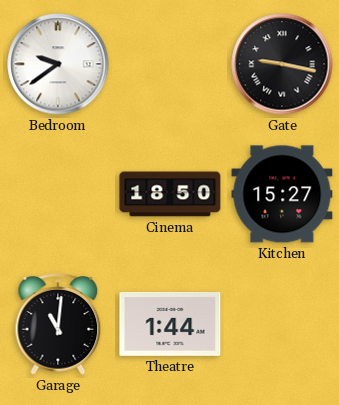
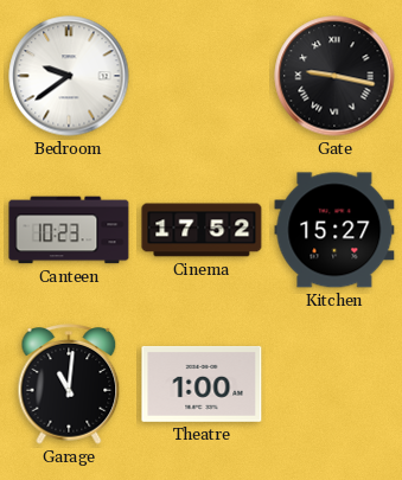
Canteen: none -> 10:23
Cinema: 18:50 -> 17:52
Theatre: 1:44 -> 1:00
